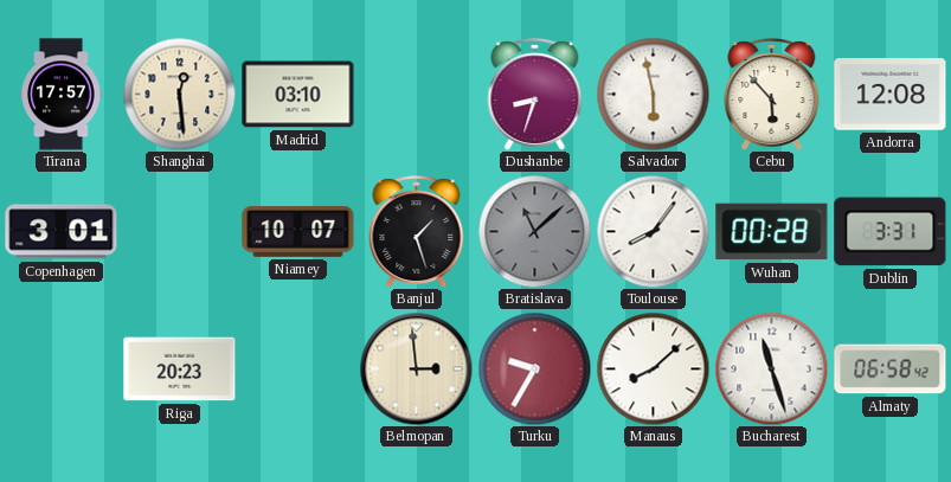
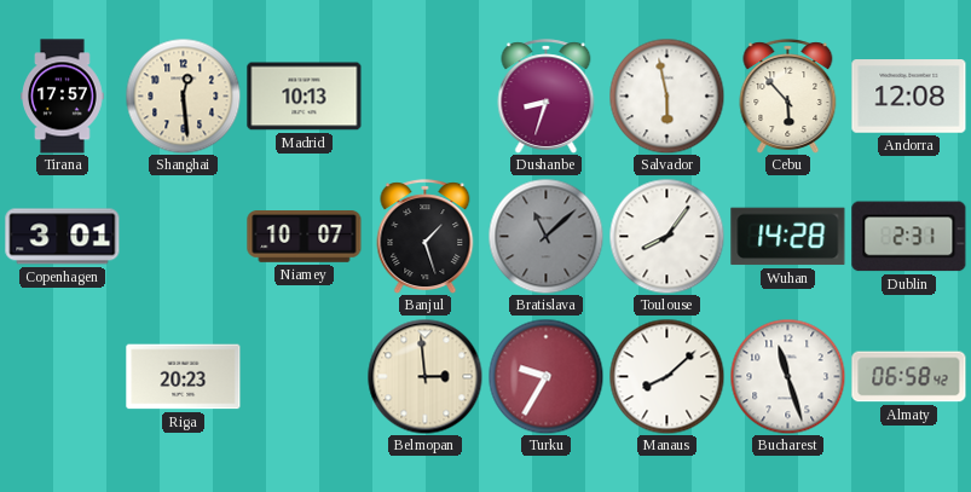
Madrid: 03:10 -> 10:13
Wuhan: 00:28 -> 14:28
Dublin: 3:31 -> 2:31
